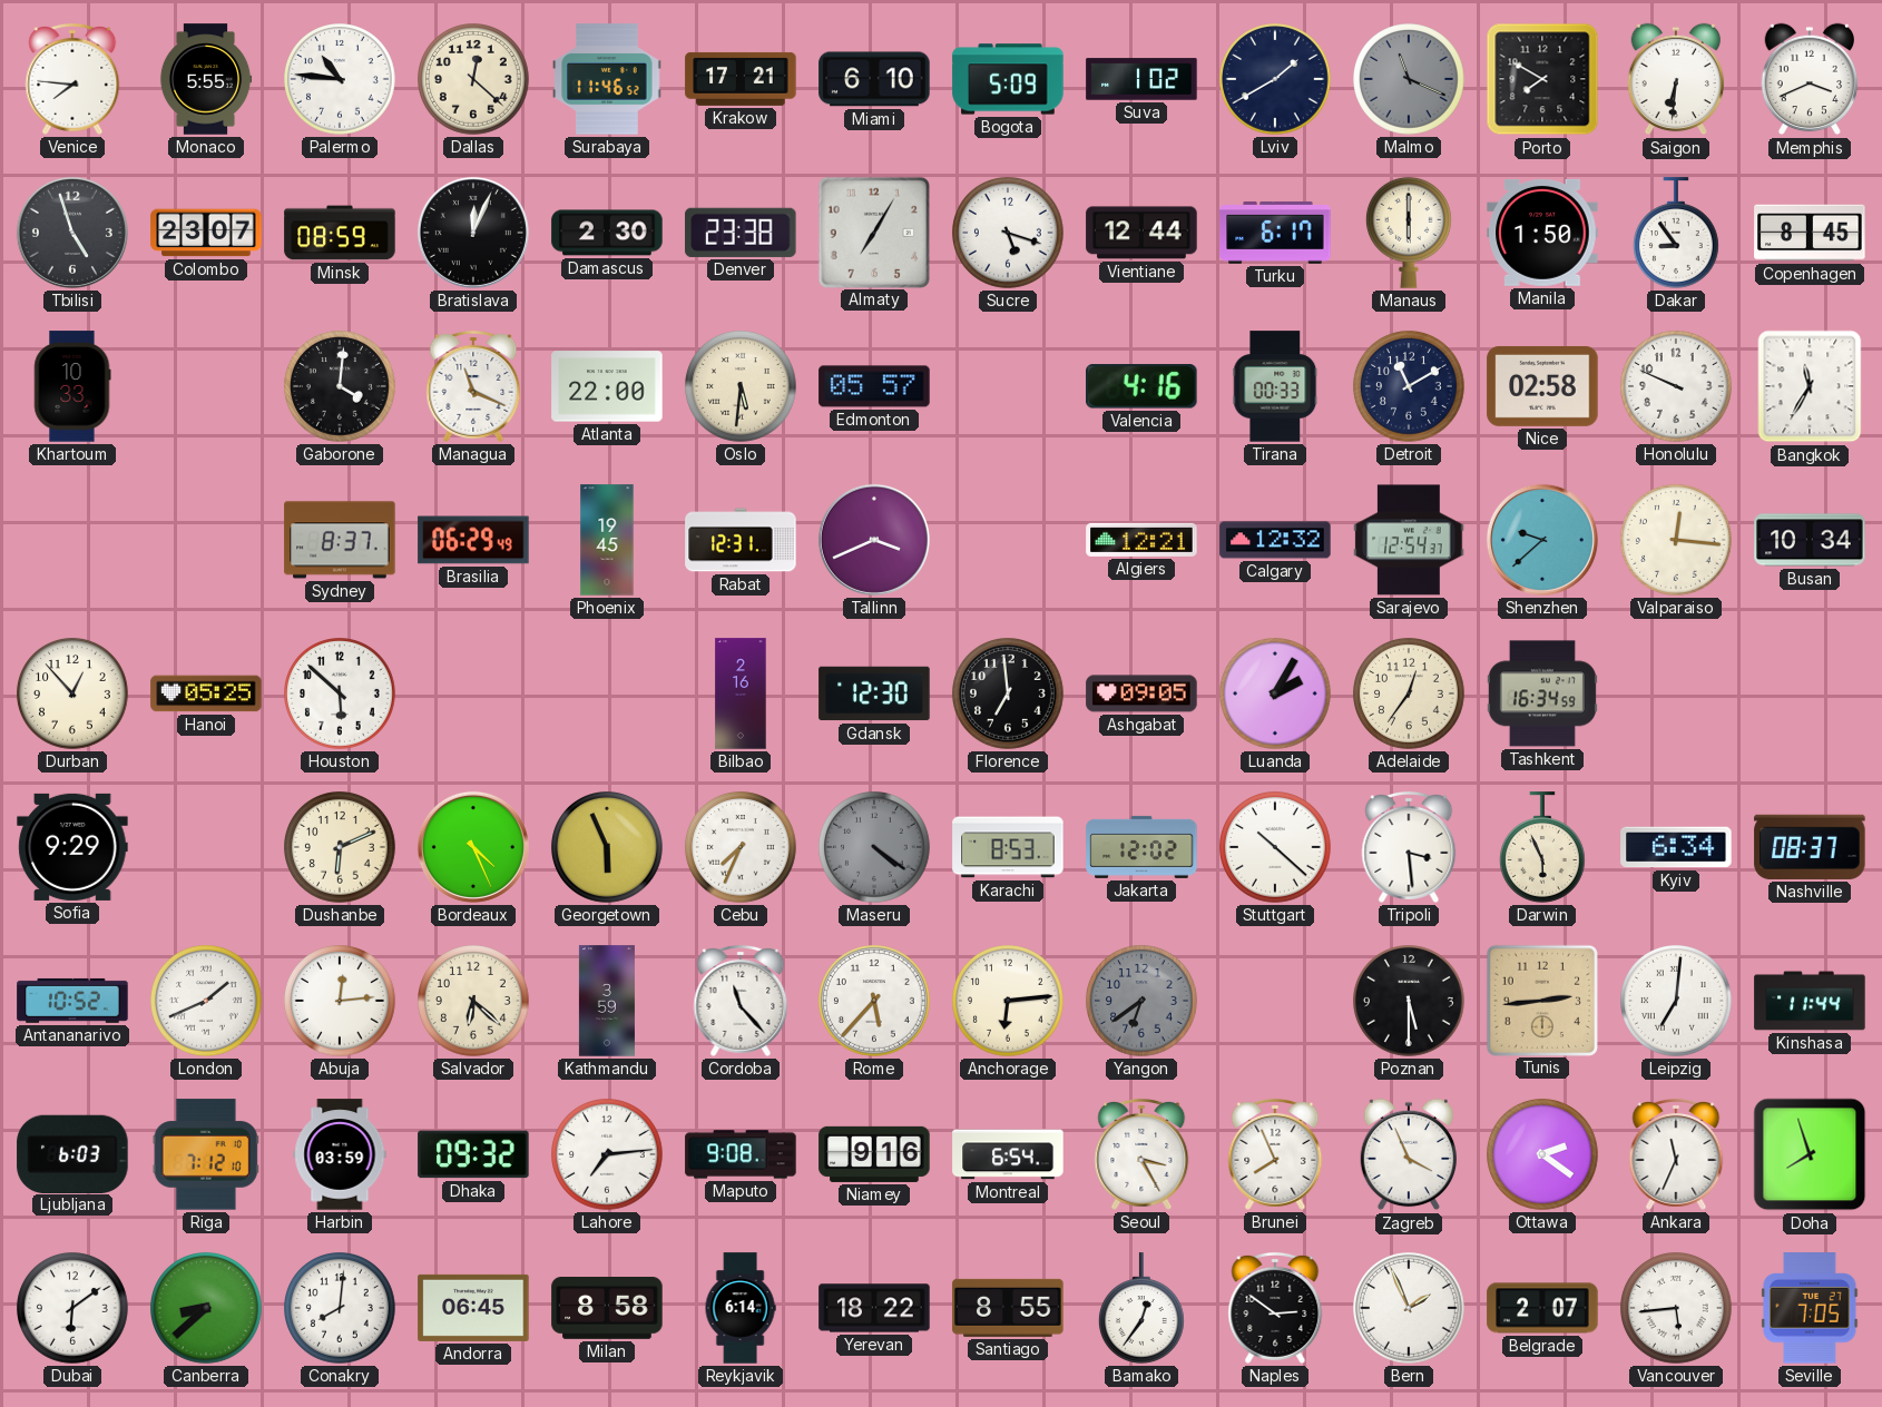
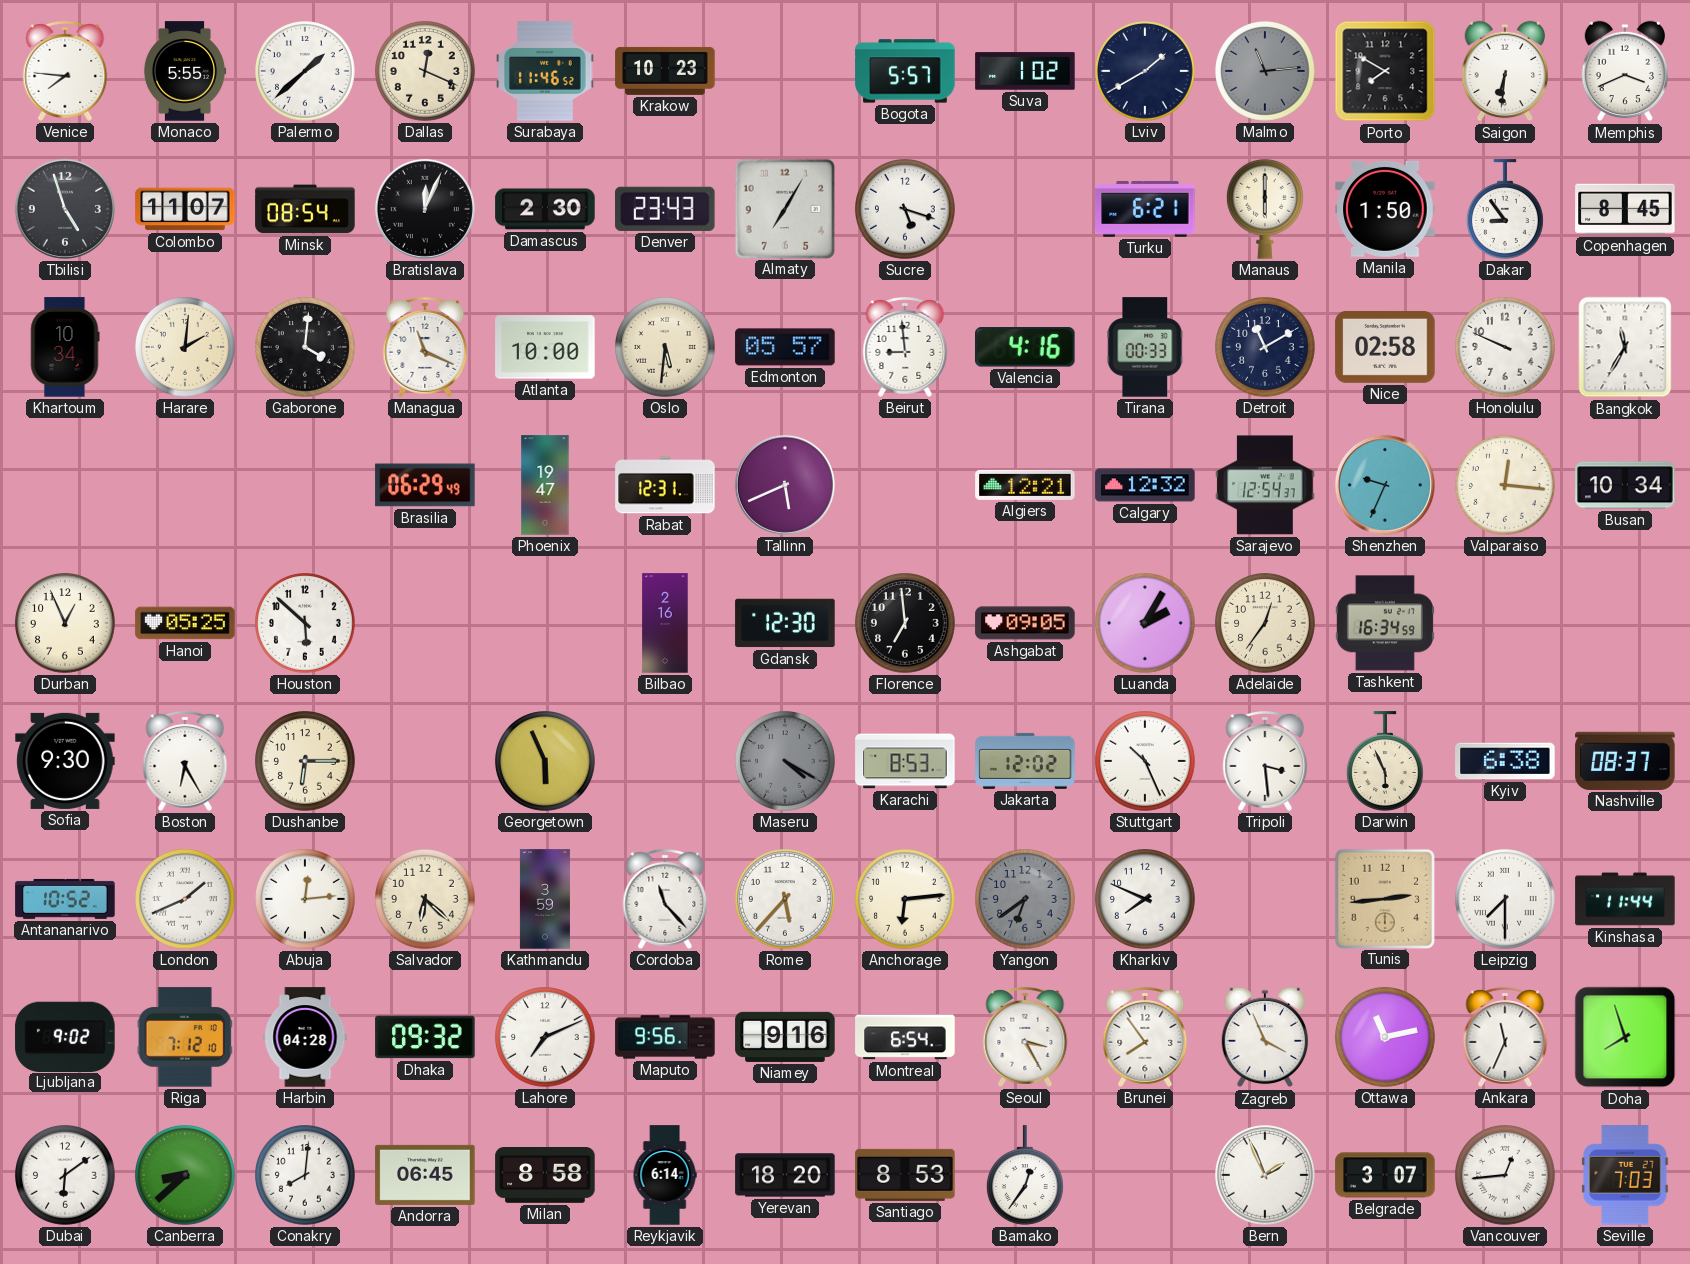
Palermo: 10:46 -> 1:38
Dallas: 12:22 -> 12:19
Krakow: 17:21 -> 10:23
Miami: 6:10 -> none
Bogota: 5:09 -> 5:57
Malmo: 11:19 -> 11:14
Colombo: 23:07 -> 11:07
Minsk: 08:59 -> 08:54
Denver: 23:38 -> 23:43
Vientiane: 12:44 -> none
Turku: 6:17 -> 6:21
Khartoum: 10:33 -> 10:34
Harare: none -> 2:01
Atlanta: 22:00 -> 10:00
Beirut: none -> 8:59
Sydney: 8:37 -> none
Phoenix: 19:45 -> 19:47
Tallinn: 3:41 -> 5:41
Shenzhen: 9:38 -> 9:34
Durban: 12:53 -> 12:56
Sofia: 9:29 -> 9:30
Boston: none -> 6:25
Dushanbe: 6:11 -> 6:15
Bordeaux: 4:26 -> none
Cebu: 7:34 -> none
Maseru: 4:21 -> 4:20
Stuttgart: 10:22 -> 10:26
Kyiv: 6:34 -> 6:38
Kharkiv: none -> 7:49
Poznan: 5:30 -> none
Leipzig: 7:01 -> 7:30
Ljubljana: 6:03 -> 9:02
Harbin: 03:59 -> 04:28
Lahore: 7:14 -> 7:11
Maputo: 9:08 -> 9:56
Brunei: 7:56 -> 7:54
Ottawa: 2:21 -> 11:13
Yerevan: 18:22 -> 18:20
Santiago: 8:55 -> 8:53
Naples: 2:51 -> none
Belgrade: 2:07 -> 3:07
Vancouver: 5:44 -> 12:44
Seville: 7:05 -> 7:03
